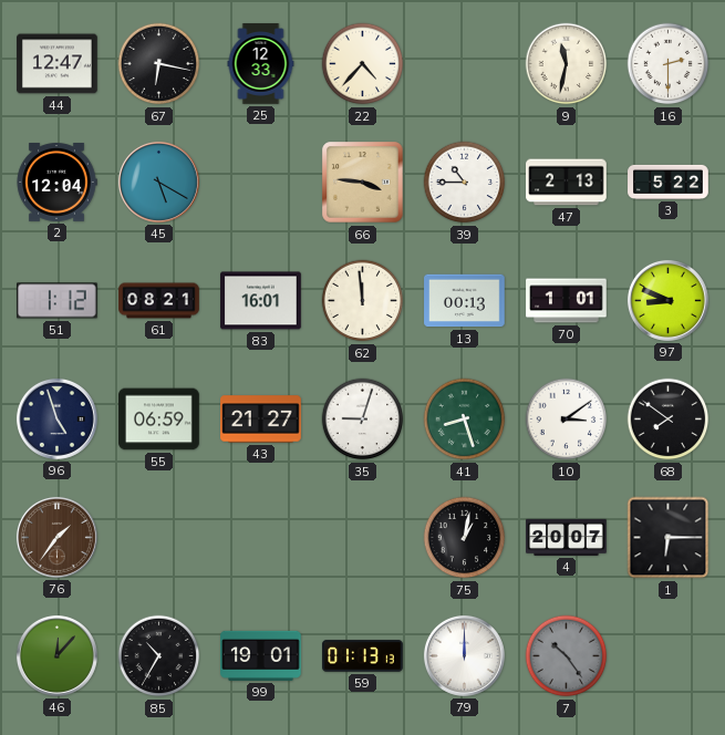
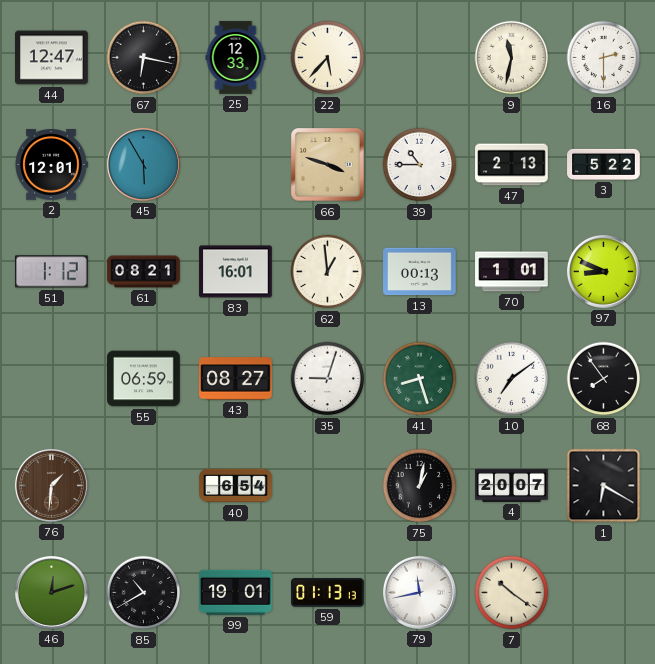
22: 4:37 -> 5:37
2: 12:04 -> 12:01
45: 5:20 -> 5:55
66: 3:46 -> 3:48
62: 11:59 -> 12:59
96: 4:57 -> none
43: 21:27 -> 08:27
10: 3:09 -> 7:09
68: 7:51 -> 7:54
76: 1:36 -> 1:31
40: none -> 6:54
1: 6:15 -> 6:20
46: 12:07 -> 12:12
85: 10:35 -> 10:40
79: 12:00 -> 11:43
7: 10:24 -> 10:21
7 dial: grey -> cream
